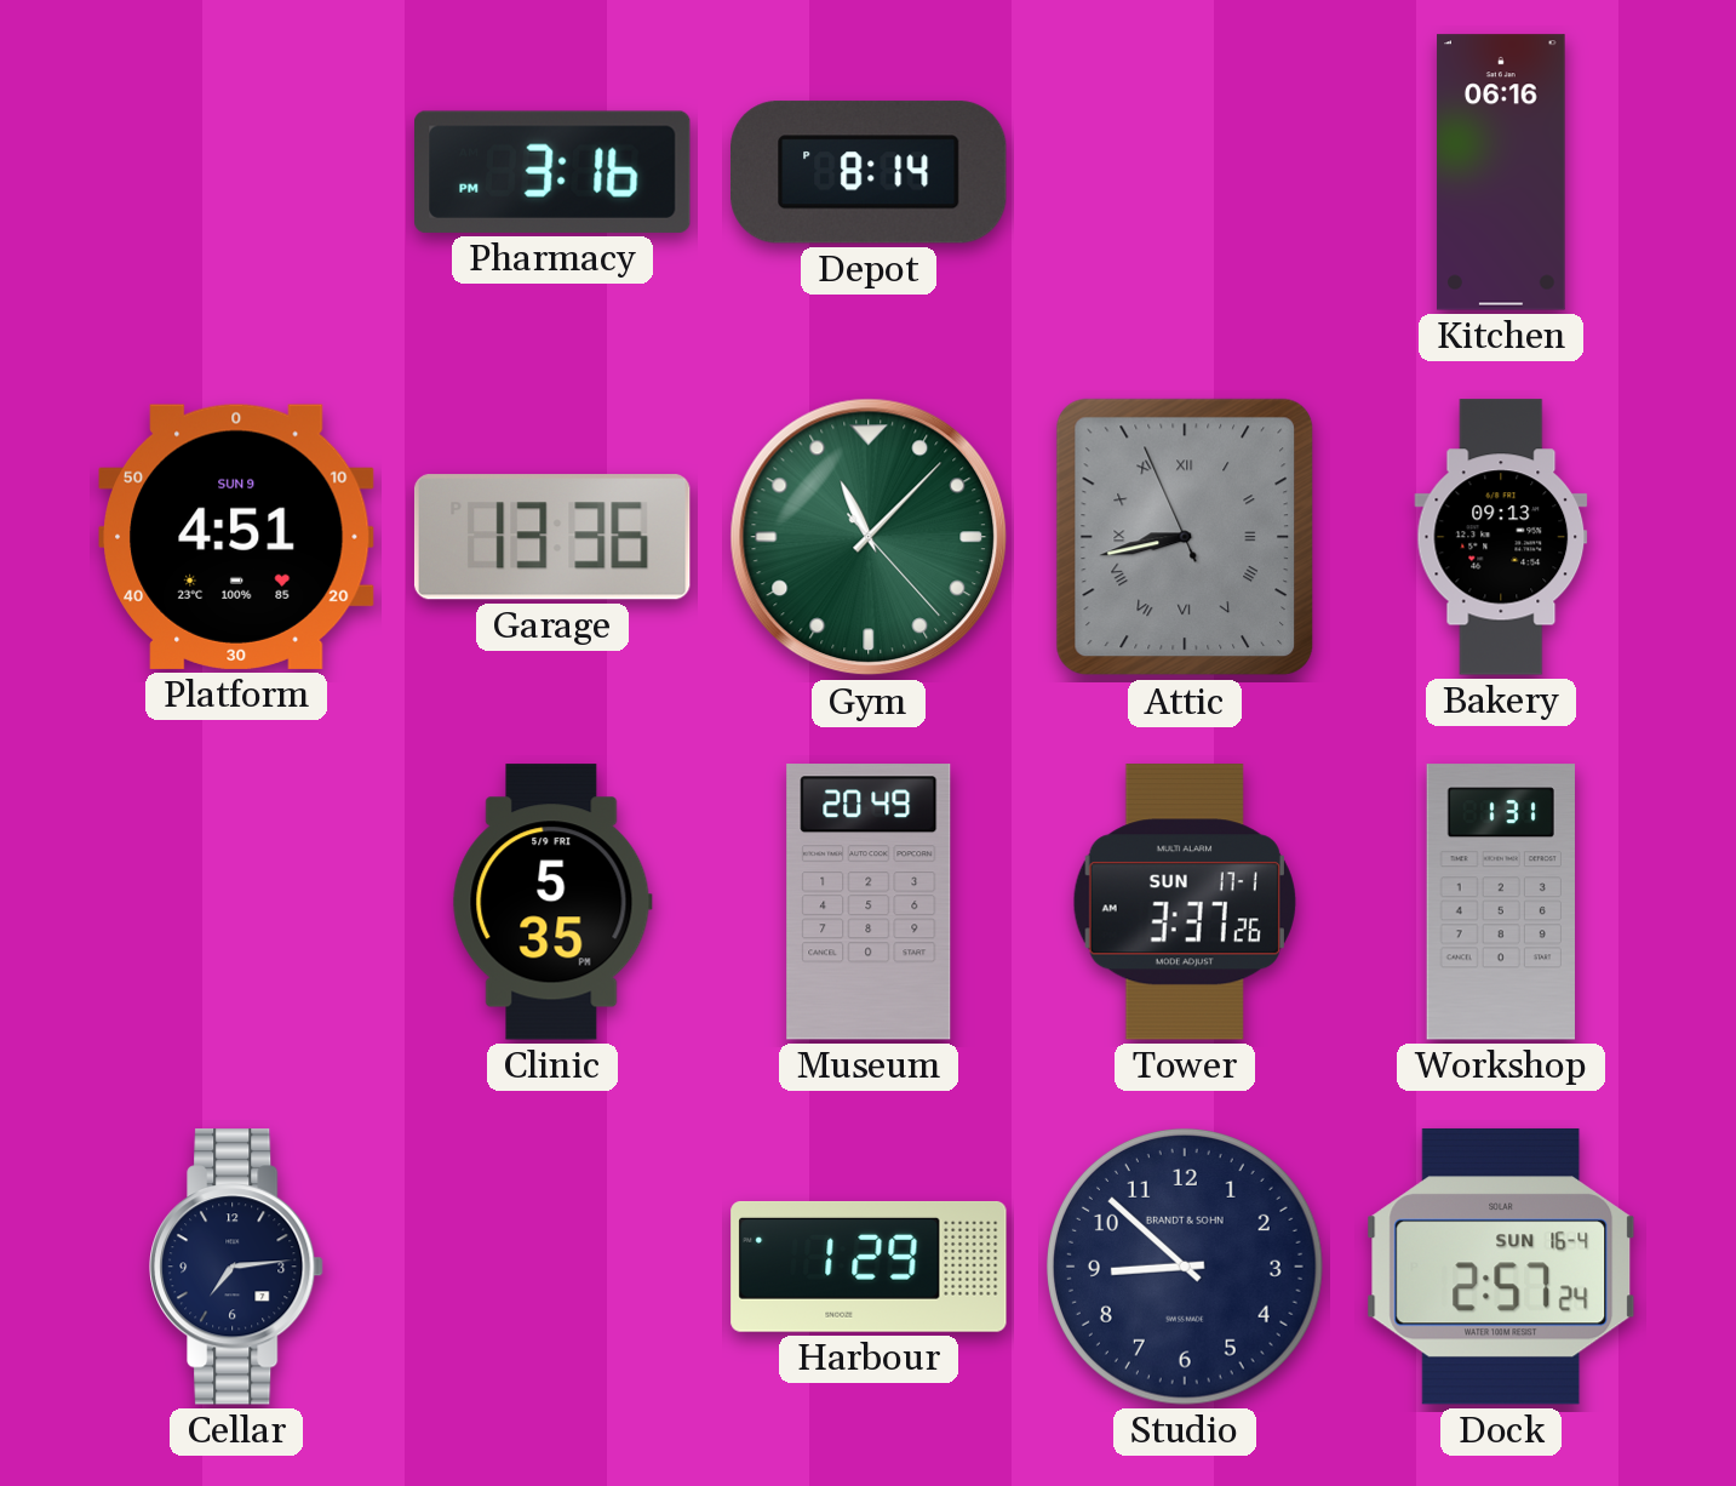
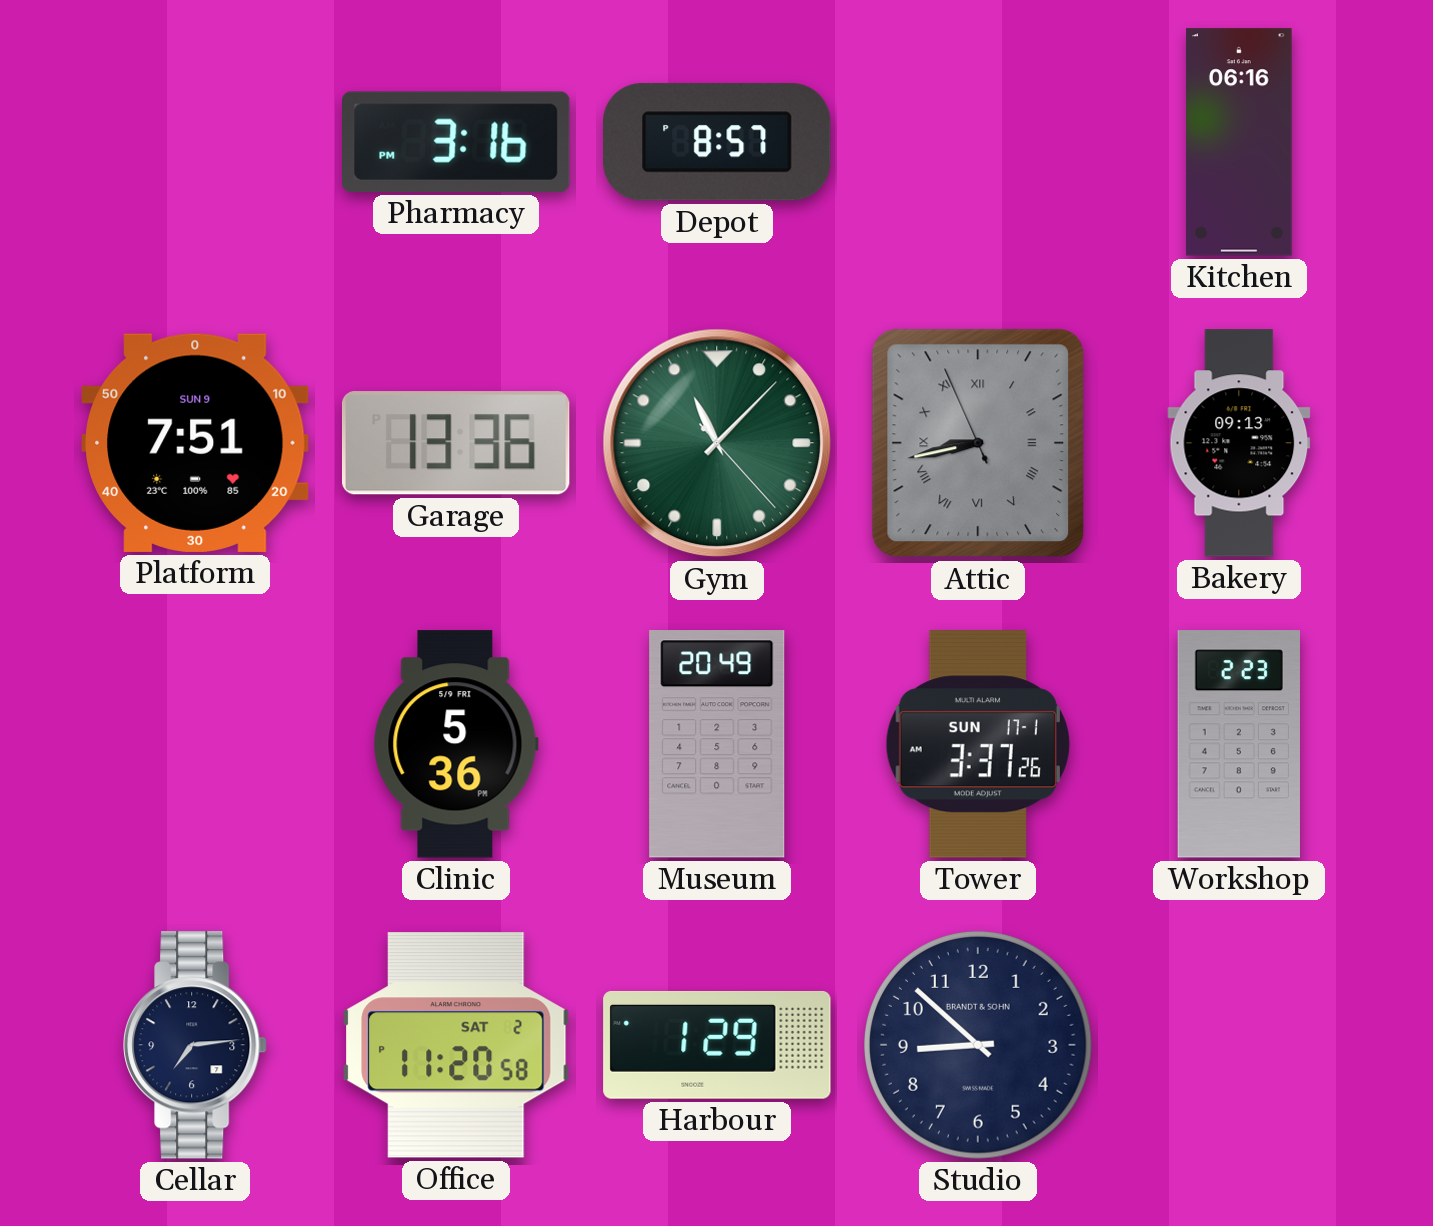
Depot: 8:14 -> 8:57
Platform: 4:51 -> 7:51
Clinic: 5:35 -> 5:36
Workshop: 1:31 -> 2:23
Office: none -> 11:20
Dock: 2:57 -> none
